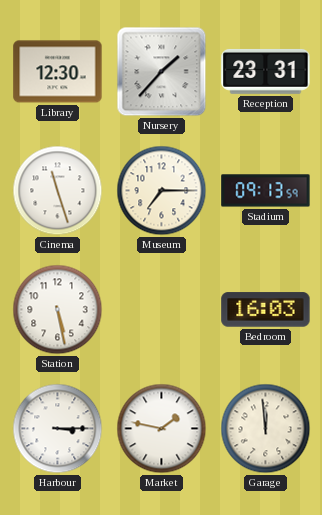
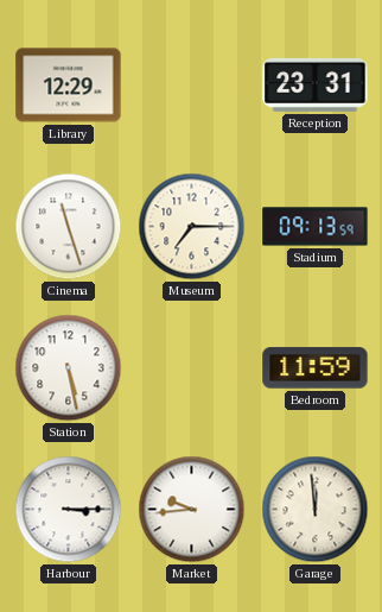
Library: 12:30 -> 12:29
Nursery: 1:37 -> none
Bedroom: 16:03 -> 11:59
Market: 1:47 -> 9:44
